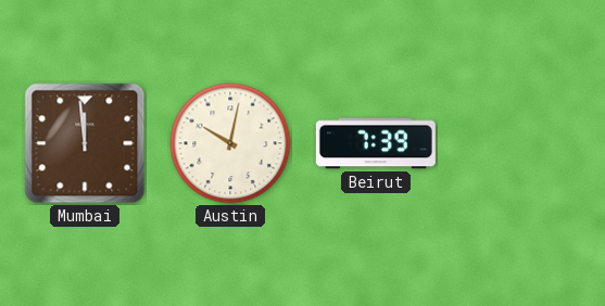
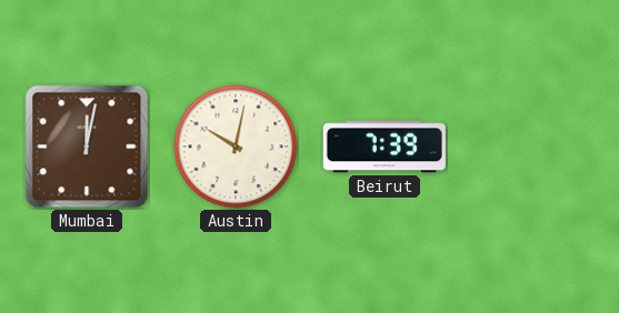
Mumbai: 11:59 -> 12:02
